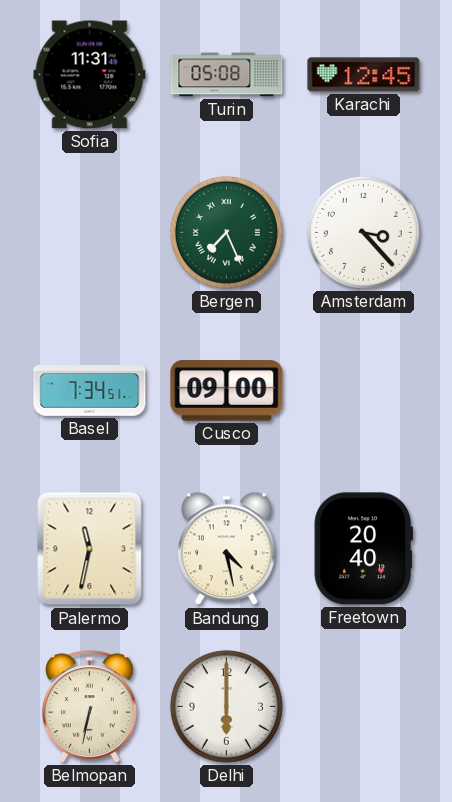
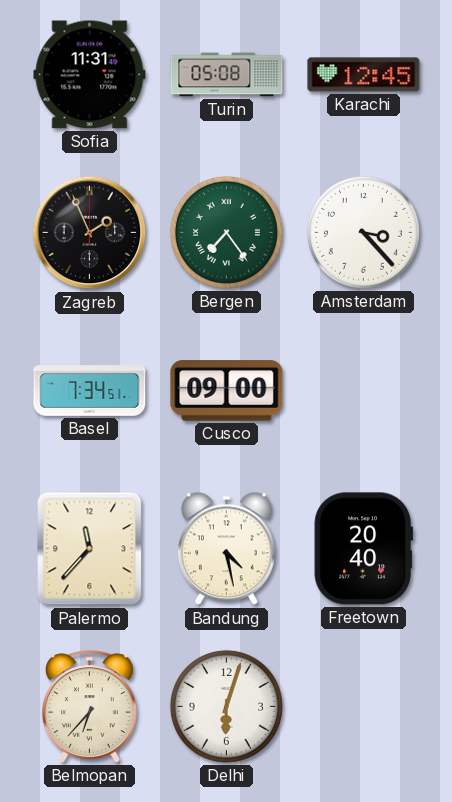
Zagreb: none -> 1:56
Bergen: 7:26 -> 7:24
Palermo: 11:32 -> 11:37
Belmopan: 6:32 -> 6:37
Delhi: 6:00 -> 6:03
